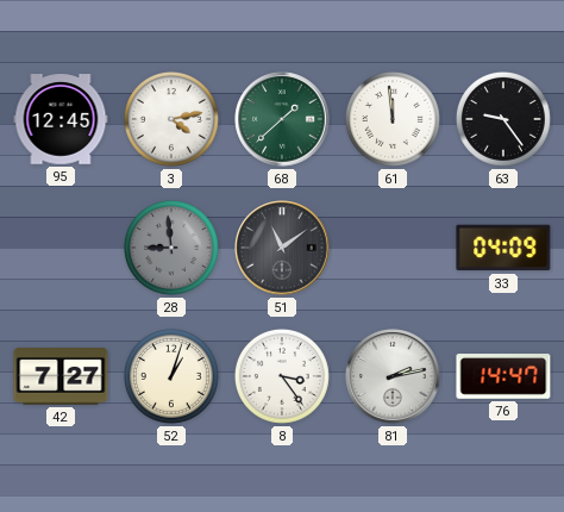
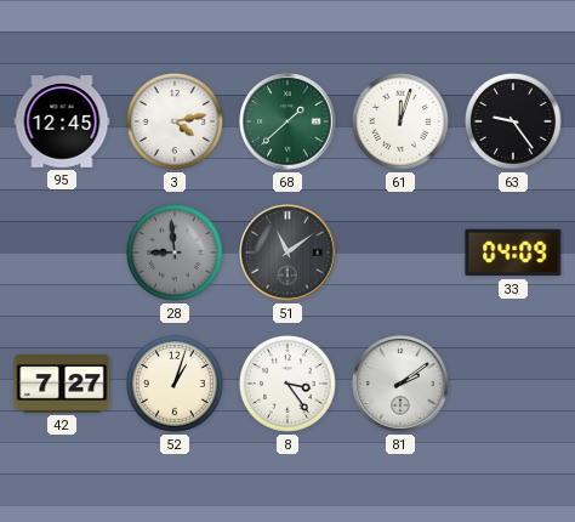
61: 11:59 -> 12:03
81: 2:13 -> 2:09
76: 14:47 -> none
